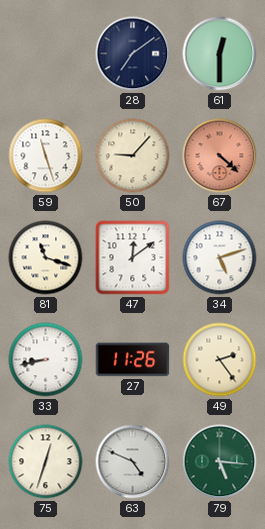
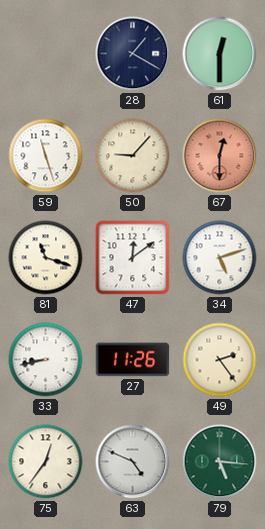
28: 7:09 -> 1:20
67: 4:22 -> 12:30
75: 12:33 -> 12:36
